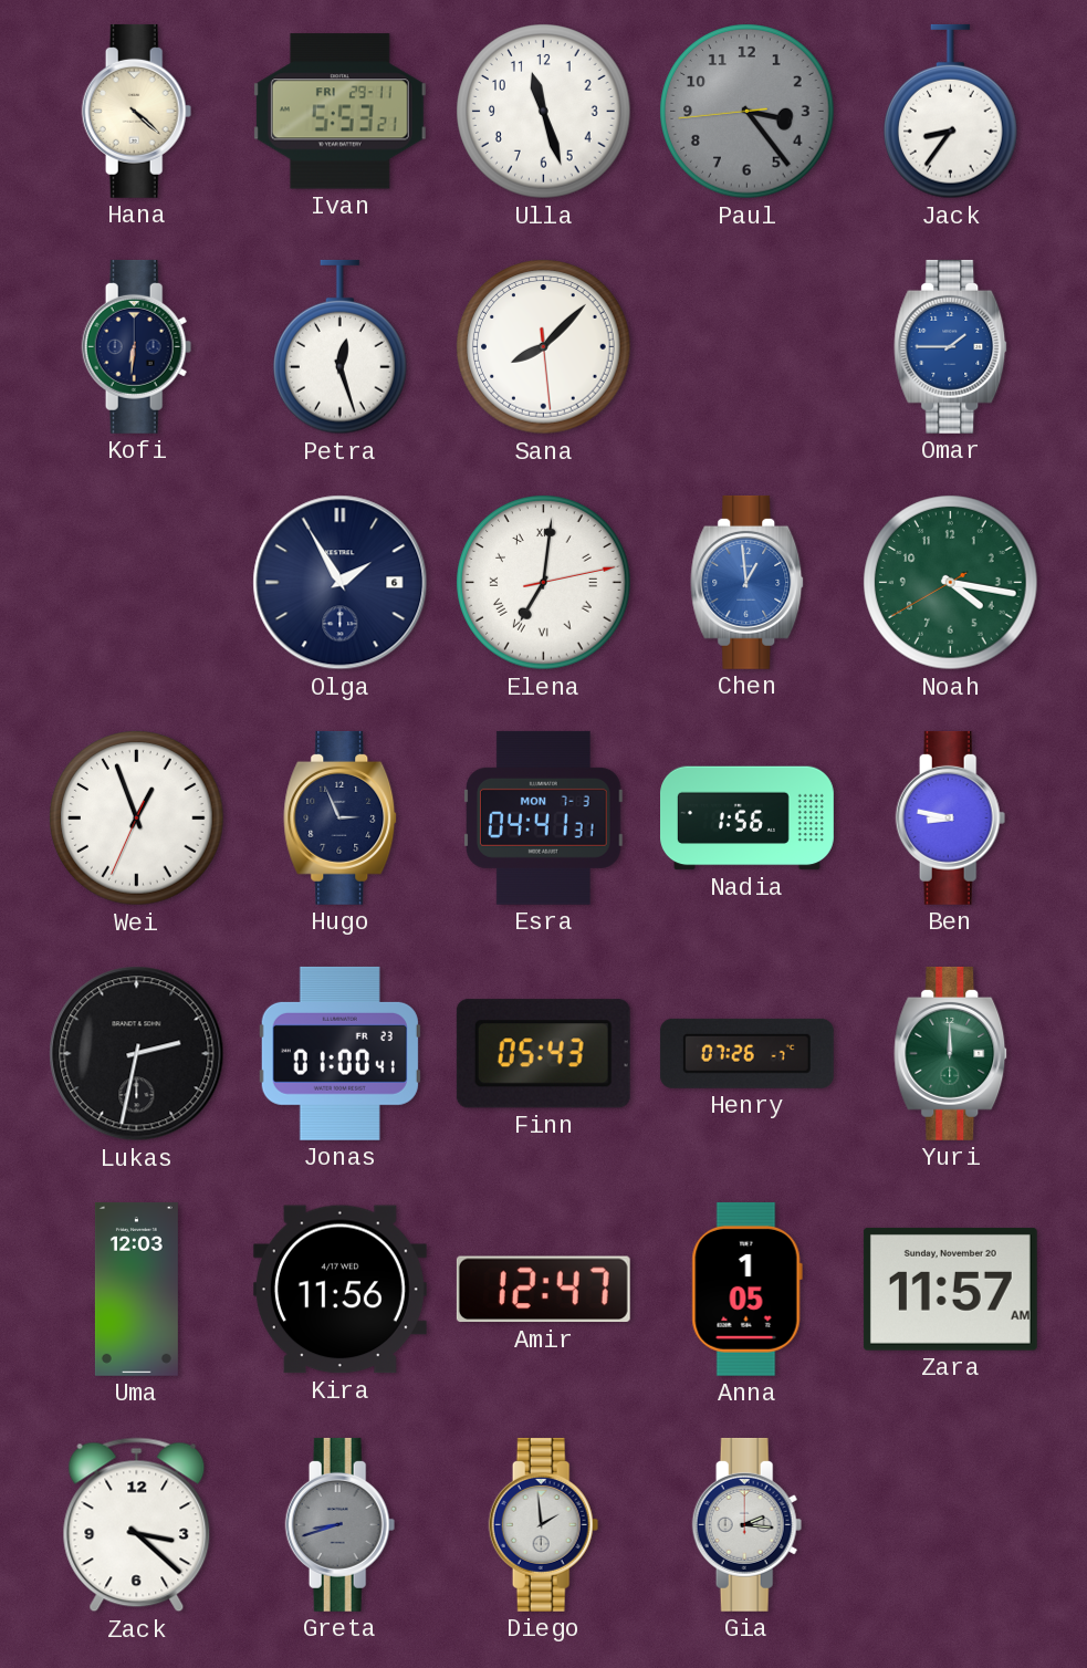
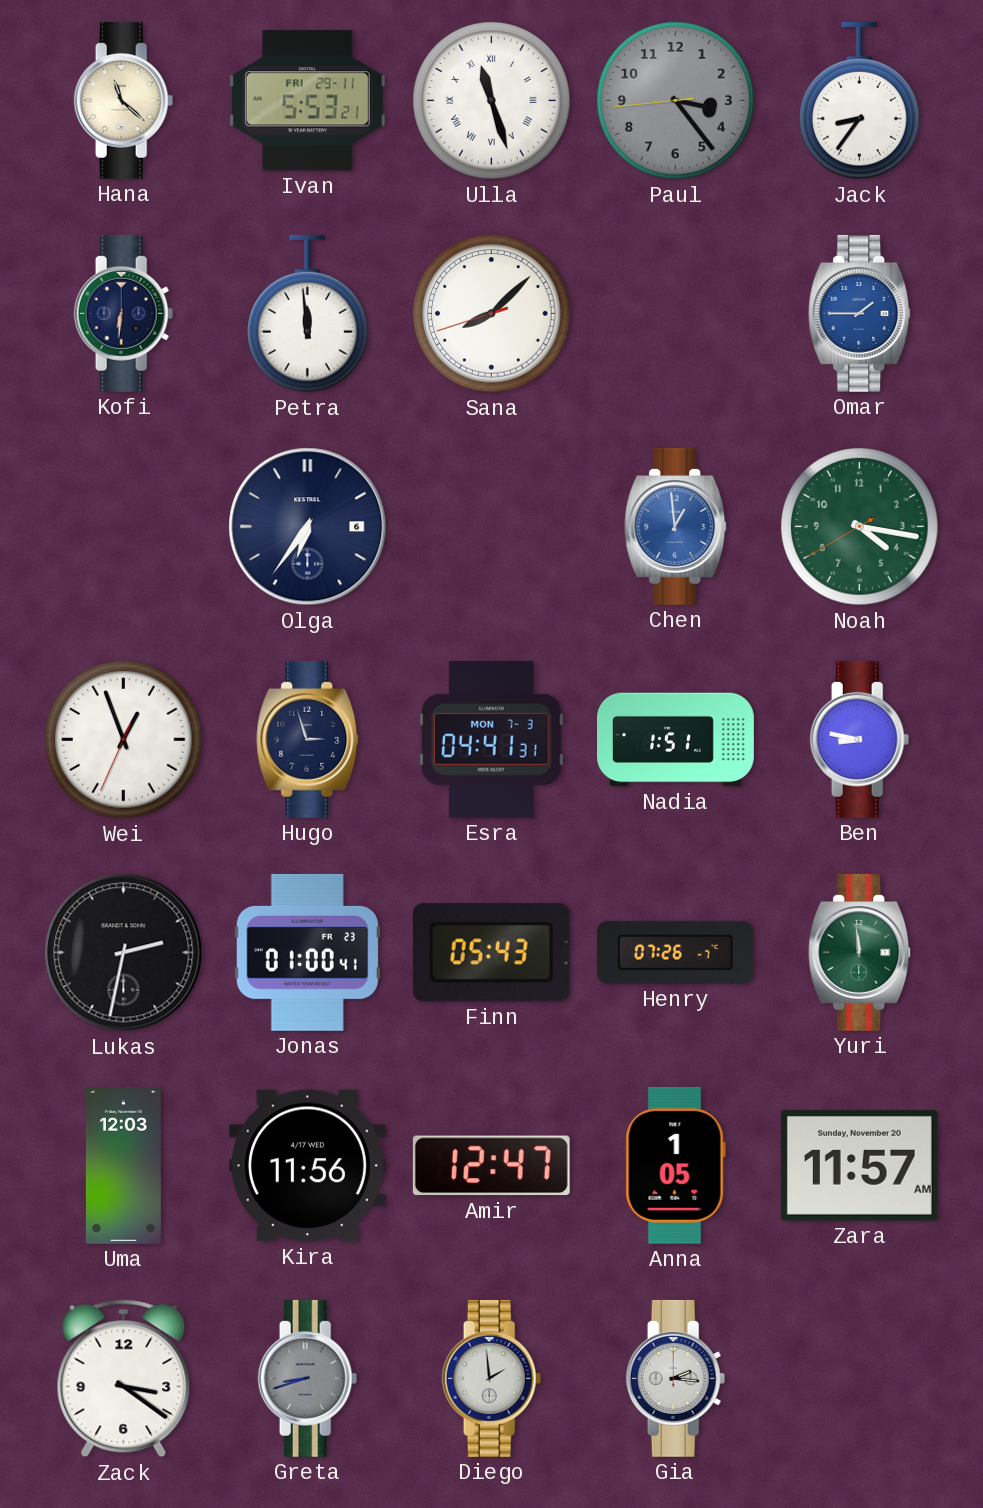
Hana: 4:22 -> 11:22
Ulla numerals: Arabic -> Roman
Petra: 12:27 -> 11:59
Sana: 8:07:29 -> 8:07:42
Olga: 1:55 -> 6:36
Elena: 7:01 -> none
Hugo: 2:56 -> 2:57
Nadia: 1:56 -> 1:51
Yuri: 12:00 -> 11:59
Zack: 3:22 -> 3:21
